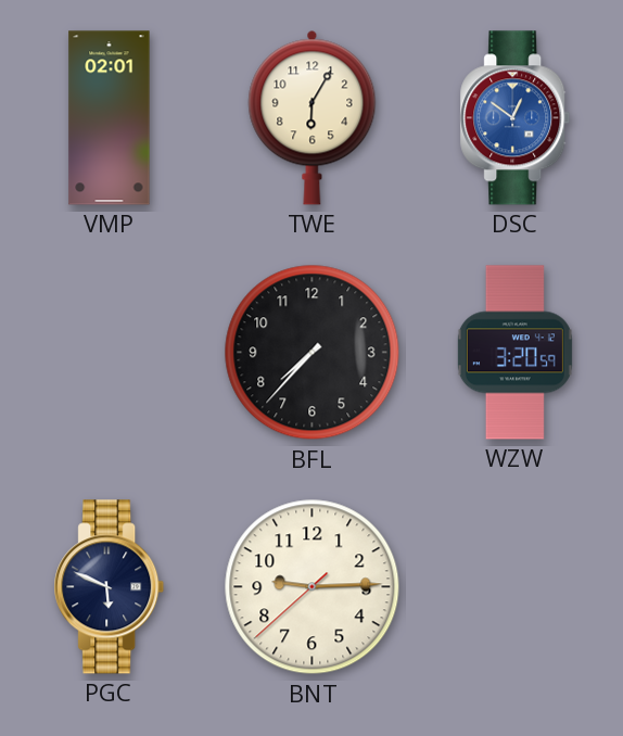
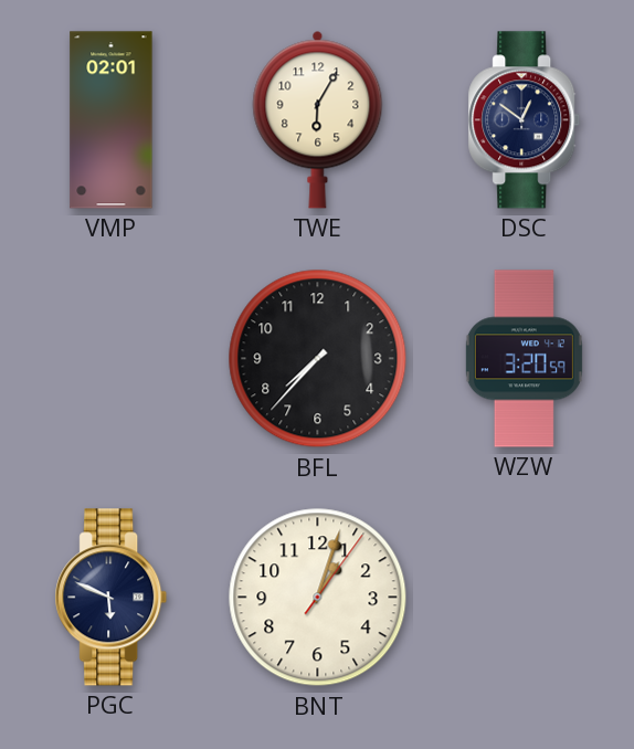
DSC dial: blue -> navy
BNT: 9:14 -> 1:03
